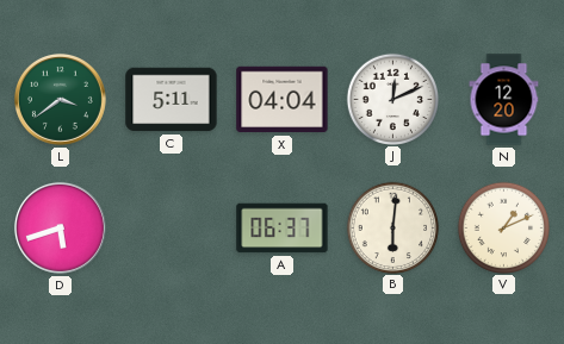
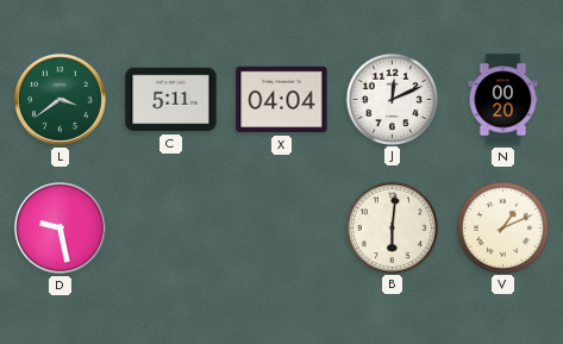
N: 12:20 -> 00:20
D: 5:42 -> 9:28
A: 06:37 -> none
